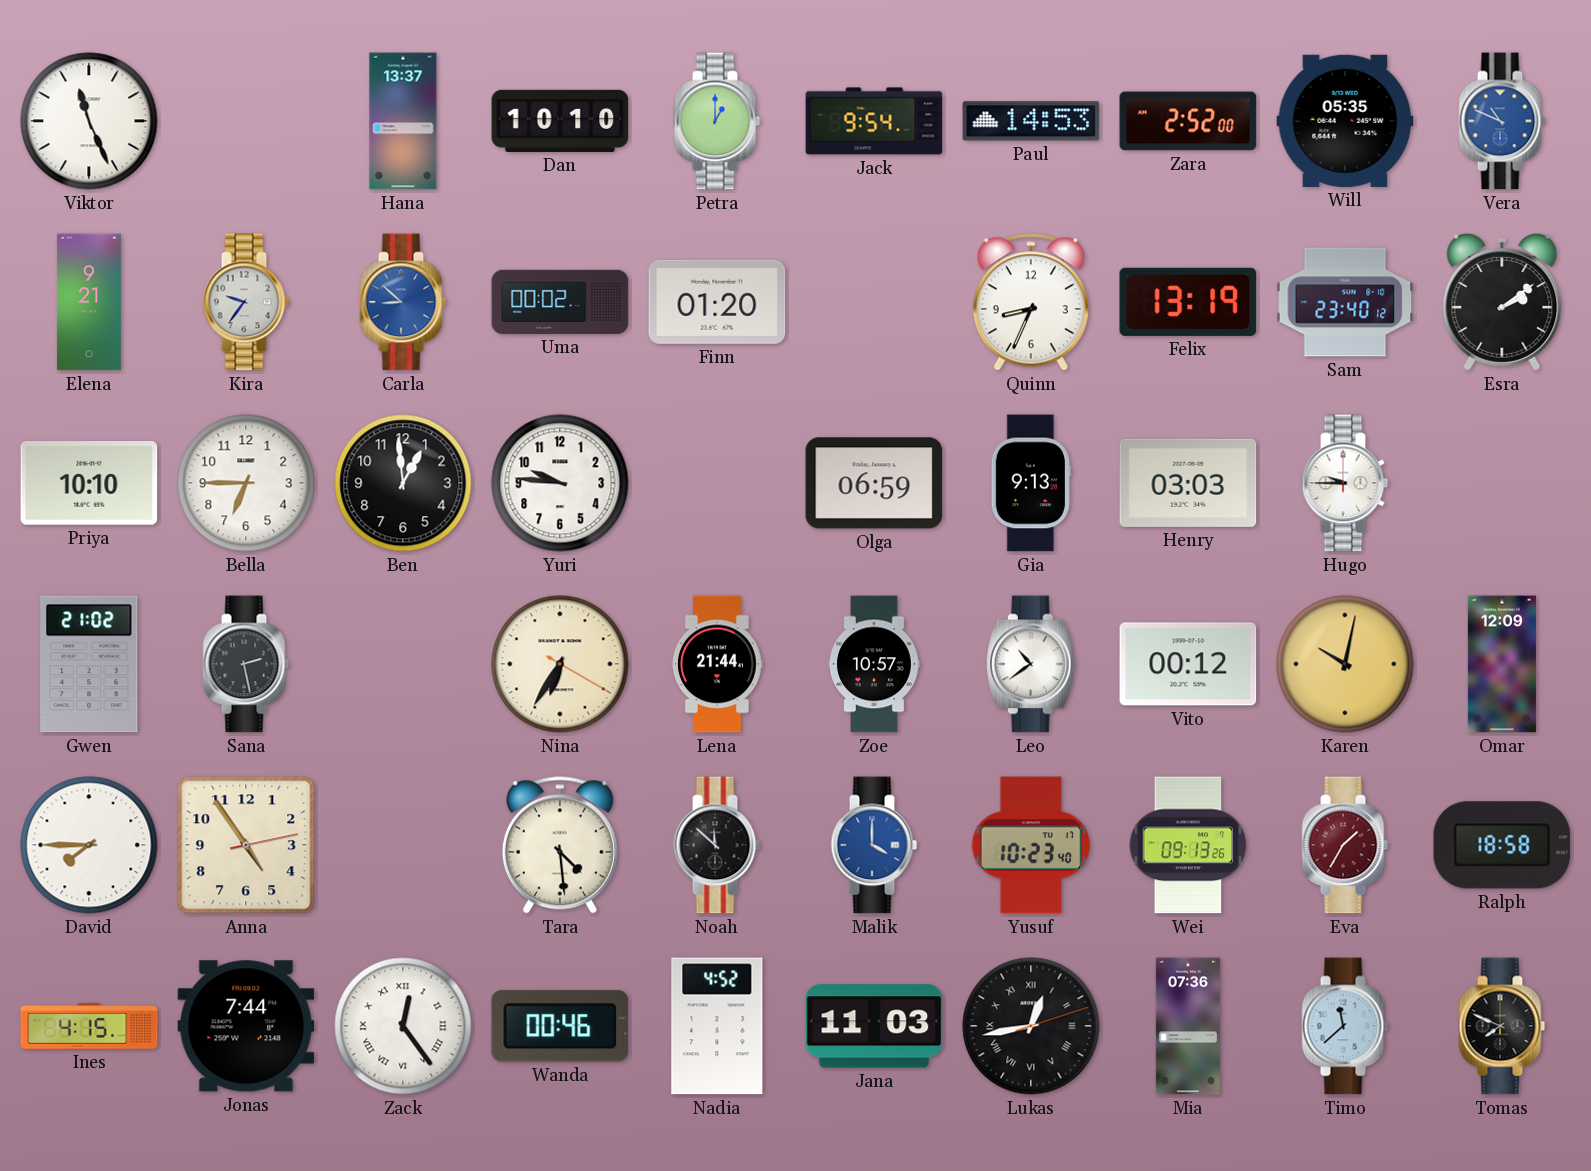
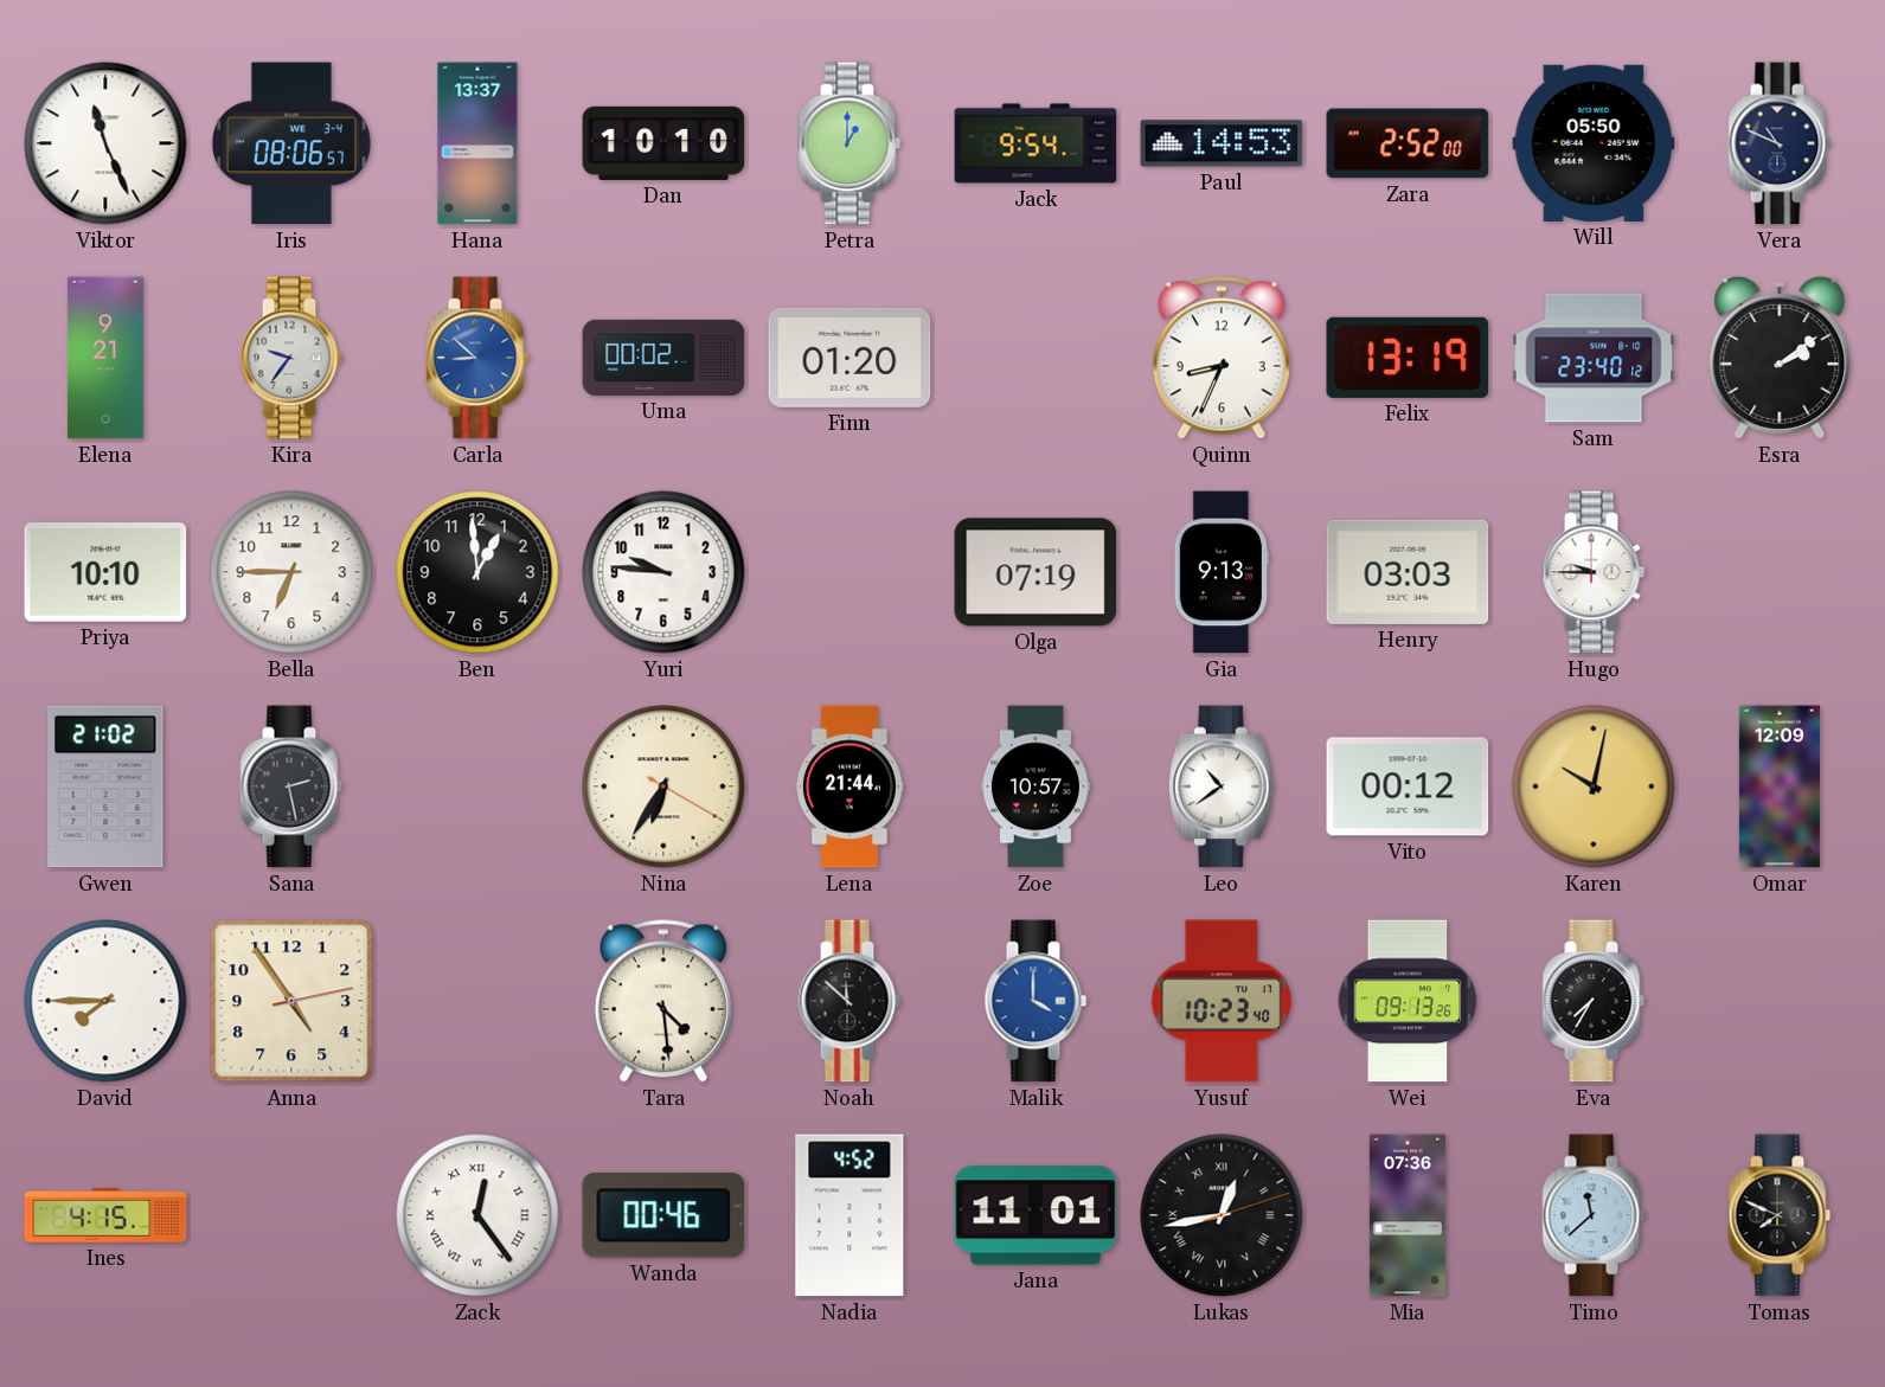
Iris: none -> 08:06
Will: 05:35 -> 05:50
Vera dial: blue -> navy
Olga: 06:59 -> 07:19
Eva: 1:35 -> 7:35
Eva dial: burgundy -> black
Ralph: 18:58 -> none
Jonas: 7:44 -> none
Jana: 11:03 -> 11:01
